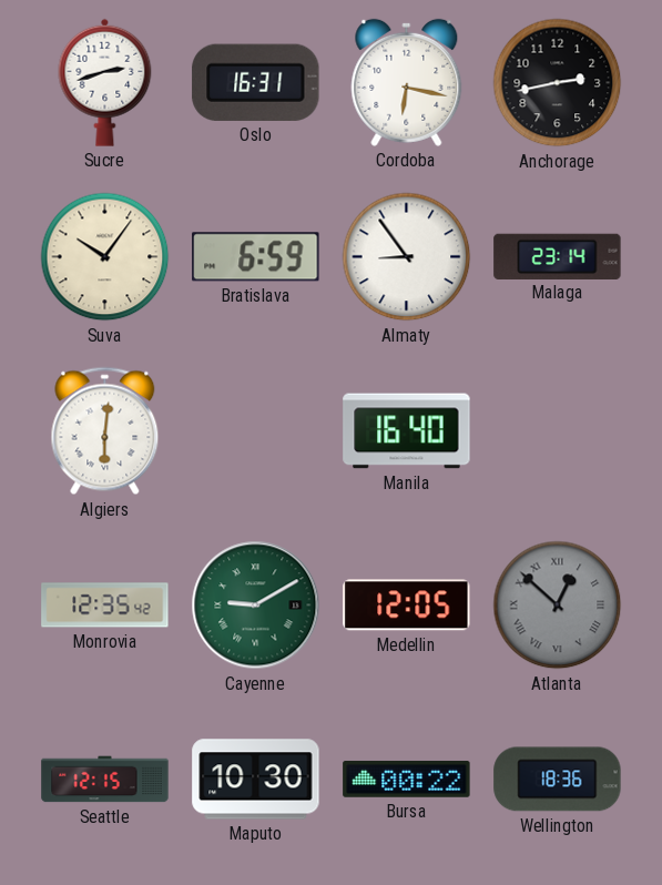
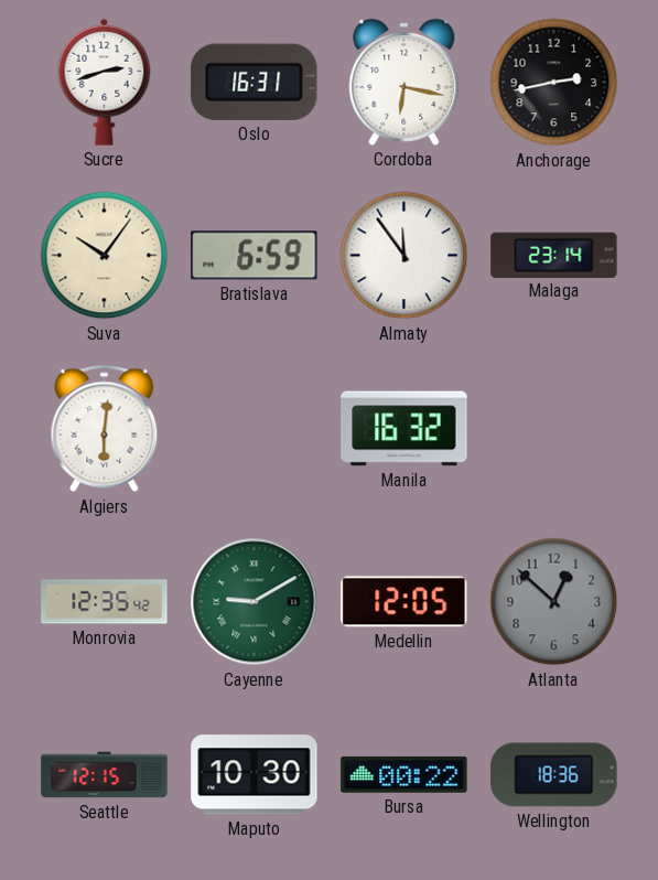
Almaty: 8:54 -> 11:54
Manila: 16:40 -> 16:32
Atlanta numerals: Roman -> Arabic
